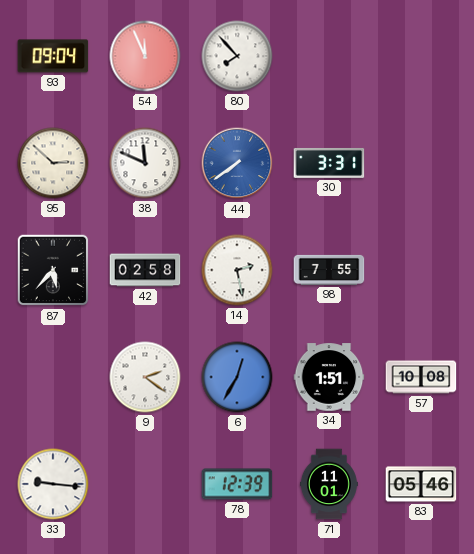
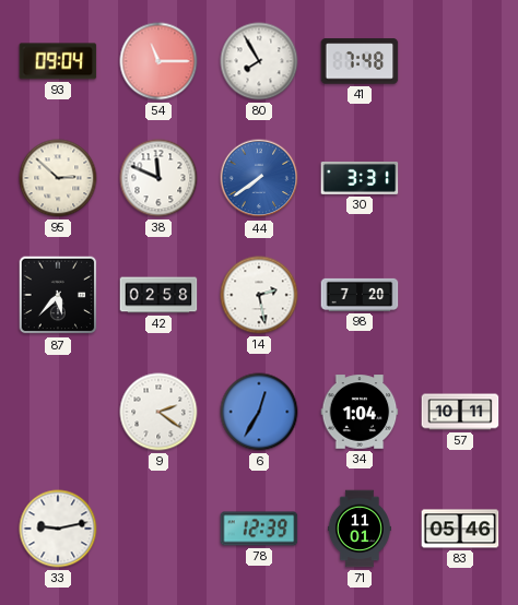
54: 11:56 -> 11:15
80: 7:53 -> 7:55
41: none -> 7:48
98: 7:55 -> 7:20
34: 1:51 -> 1:04
57: 10:08 -> 10:11
33: 9:16 -> 9:13
